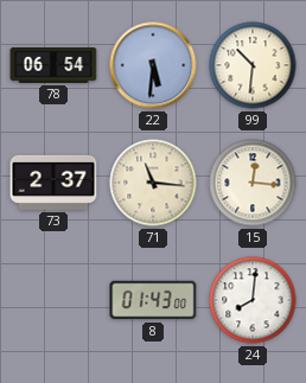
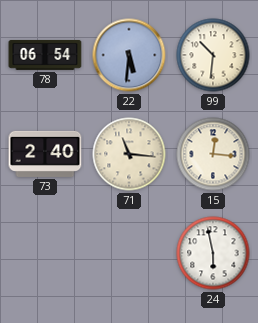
73: 2:37 -> 2:40
8: 01:43 -> none
24: 8:01 -> 5:58
